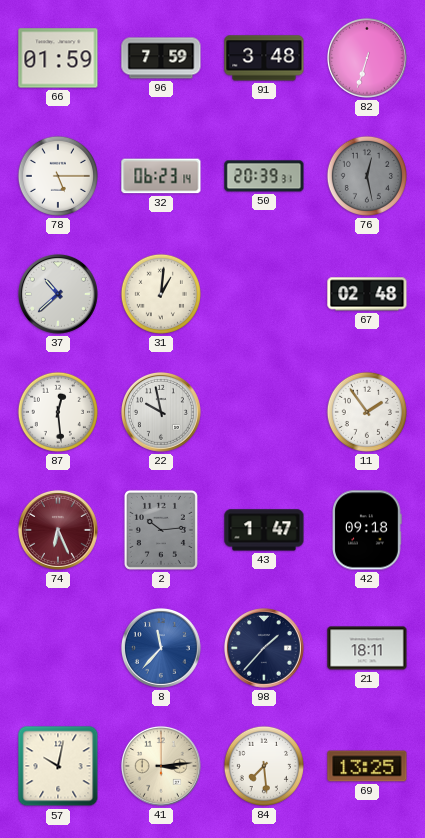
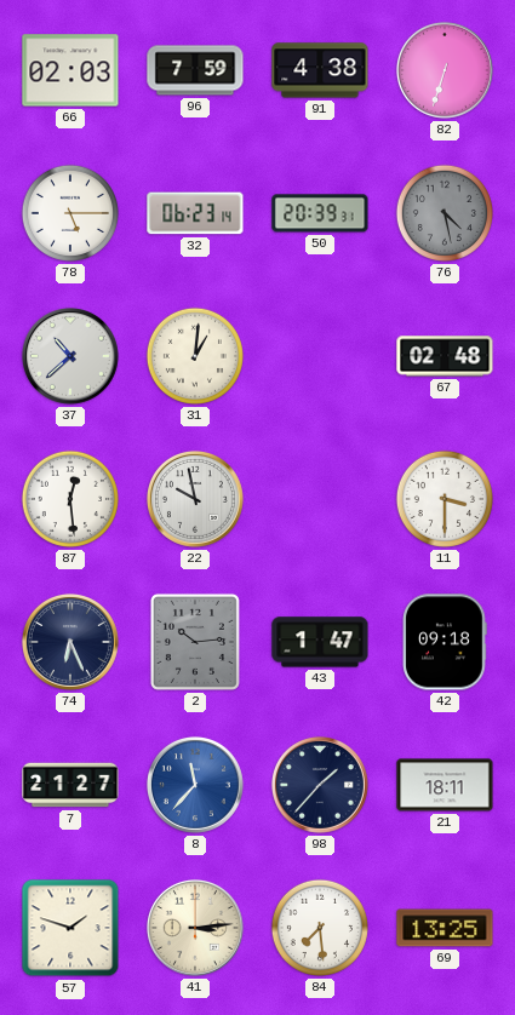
66: 01:59 -> 02:03
91: 3:48 -> 4:38
76: 12:28 -> 4:28
11: 1:54 -> 3:30
74 dial: burgundy -> navy
7: none -> 21:27
57: 10:02 -> 1:48
